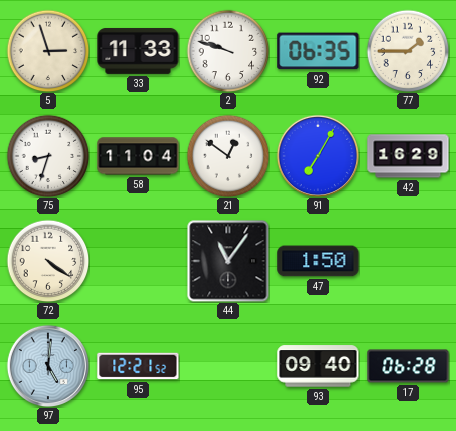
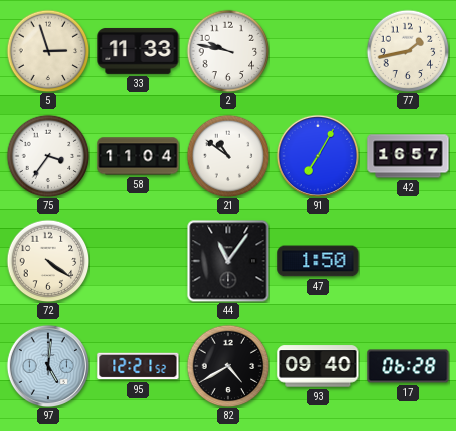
2: 9:48 -> 9:47
92: 06:35 -> none
77: 1:45 -> 1:43
75: 8:33 -> 3:36
21: 12:51 -> 10:51
42: 16:29 -> 16:57
82: none -> 4:40
